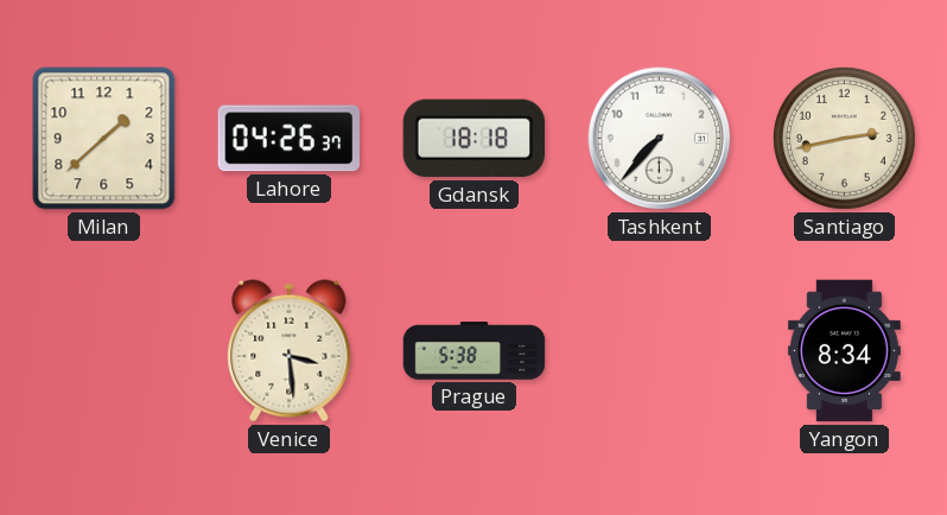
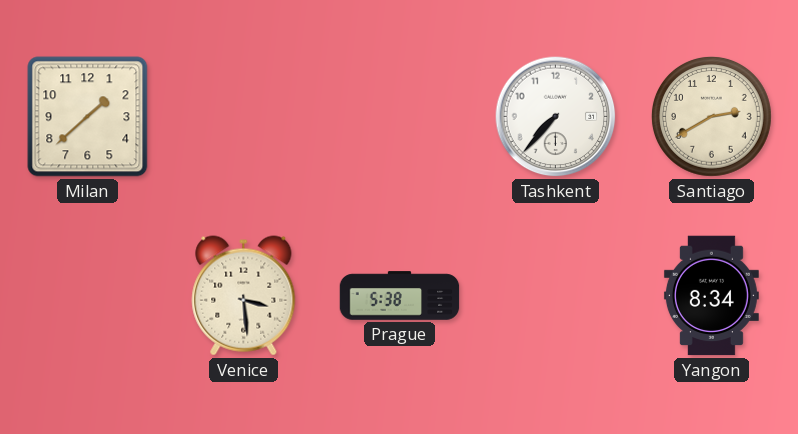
Lahore: 04:26 -> none
Gdansk: 18:18 -> none
Santiago: 2:43 -> 2:40
